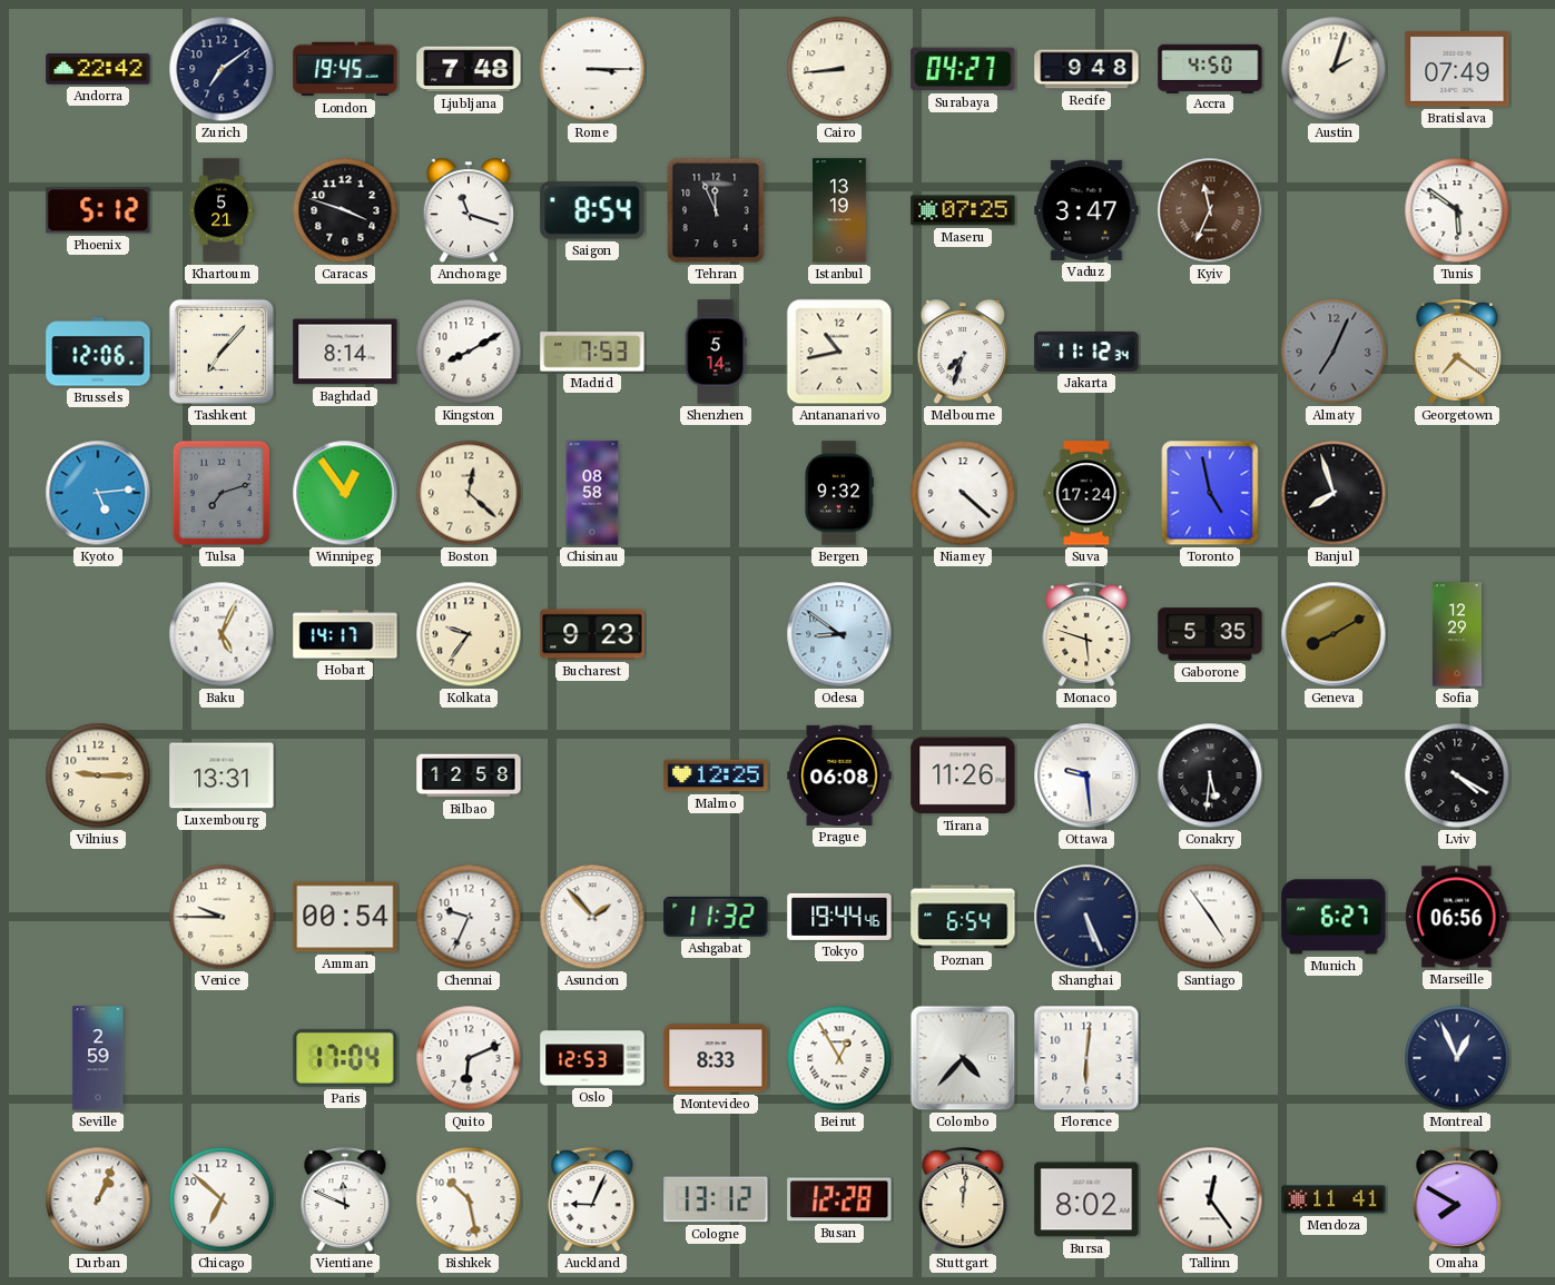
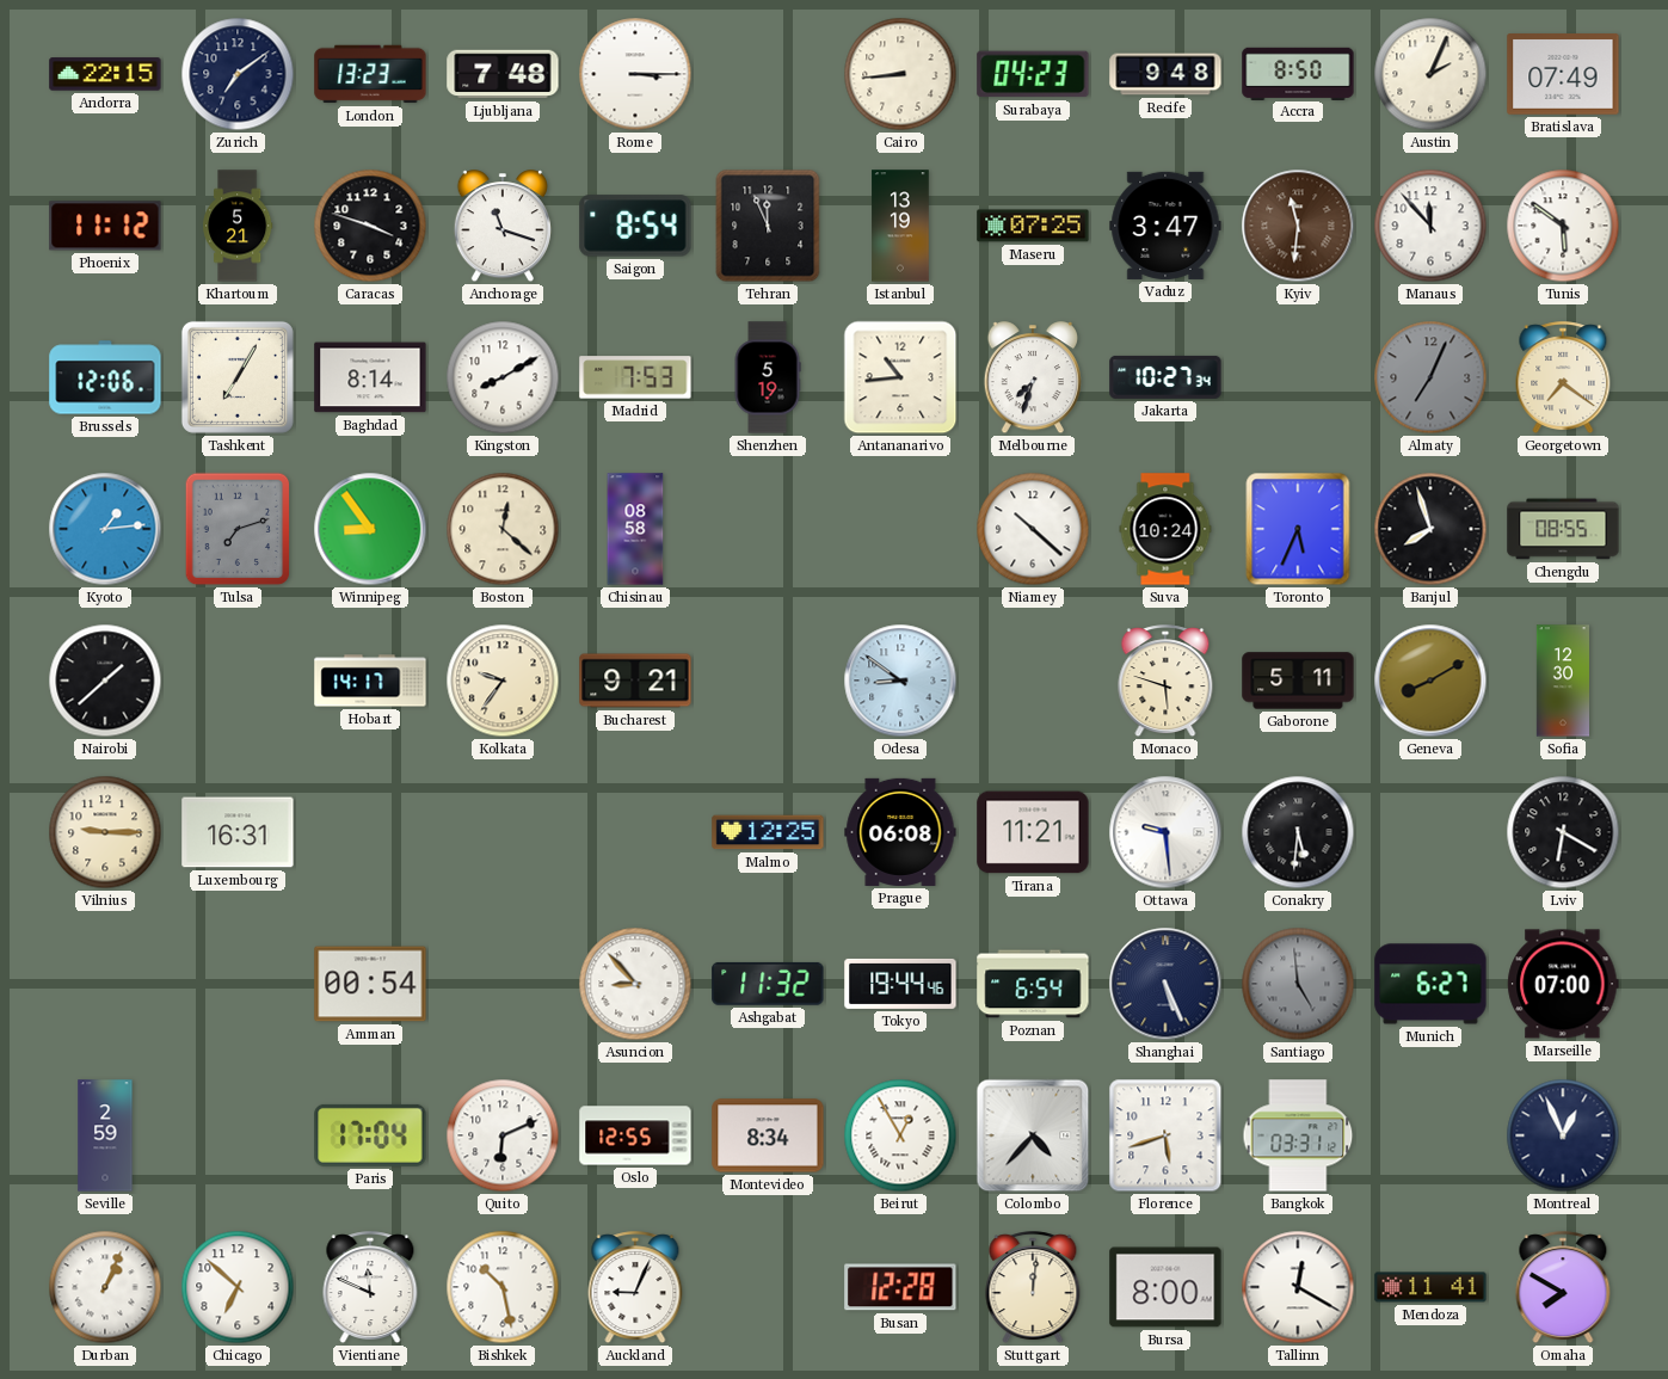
Andorra: 22:42 -> 22:15
London: 19:45 -> 13:23
Surabaya: 04:27 -> 04:23
Accra: 4:50 -> 8:50
Austin: 2:03 -> 2:04
Phoenix: 5:12 -> 11:12
Kyiv: 11:34 -> 11:31
Manaus: none -> 11:53
Tashkent: 7:07 -> 7:05
Shenzhen: 5:14 -> 5:19
Antananarivo: 10:43 -> 10:44
Jakarta: 11:12 -> 10:27
Kyoto: 5:14 -> 1:14
Winnipeg: 12:54 -> 8:54
Bergen: 9:32 -> none
Niamey: 4:22 -> 10:22
Suva: 17:24 -> 10:24
Toronto: 4:58 -> 5:34
Chengdu: none -> 08:55
Nairobi: none -> 1:38
Baku: 5:04 -> none
Bucharest: 9:23 -> 9:21
Gaborone: 5:35 -> 5:11
Sofia: 12:29 -> 12:30
Luxembourg: 13:31 -> 16:31
Bilbao: 12:58 -> none
Tirana: 11:26 -> 11:21
Lviv: 4:20 -> 6:20
Venice: 9:45 -> none
Chennai: 9:34 -> none
Asuncion: 1:53 -> 8:53
Santiago: 4:54 -> 4:59
Santiago dial: white -> grey
Marseille: 06:56 -> 07:00
Oslo: 12:53 -> 12:55
Montevideo: 8:33 -> 8:34
Florence: 6:01 -> 5:42
Bangkok: none -> 03:31
Cologne: 13:12 -> none
Bursa: 8:02 -> 8:00
Tallinn: 12:24 -> 12:20
